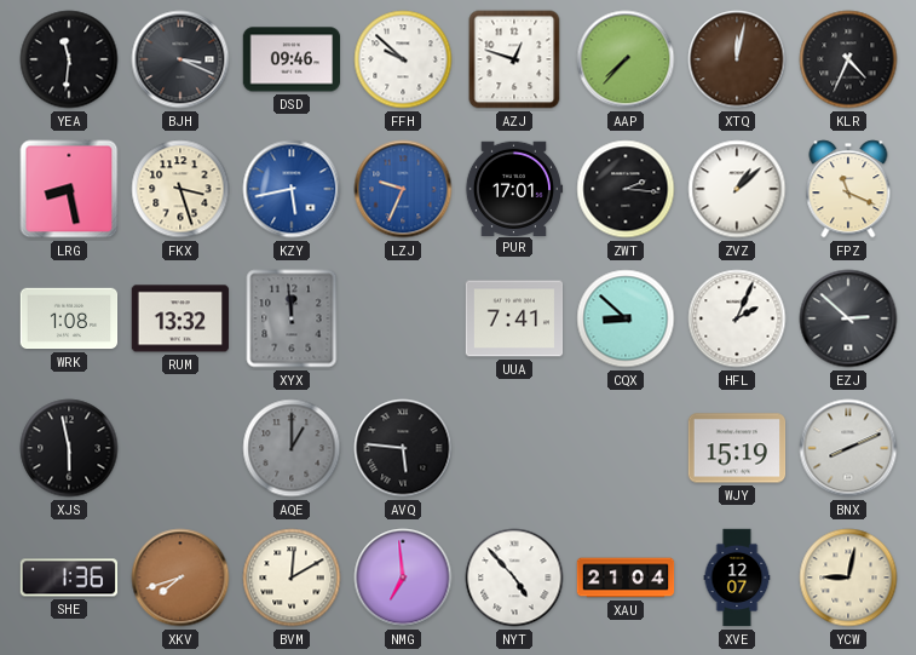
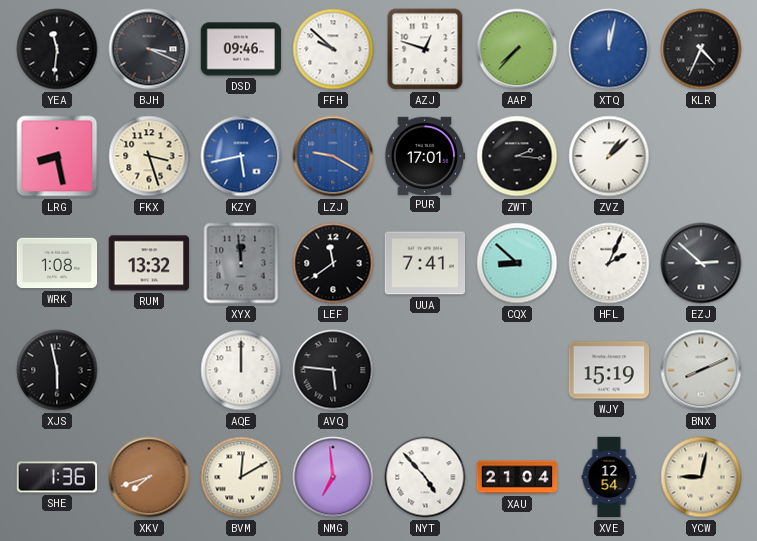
XTQ dial: brown -> blue
LZJ: 9:34 -> 9:20
FPZ: 11:19 -> none
LEF: none -> 11:39
AQE: 1:00 -> 12:00
AQE dial: grey -> white
XVE: 12:07 -> 12:54
